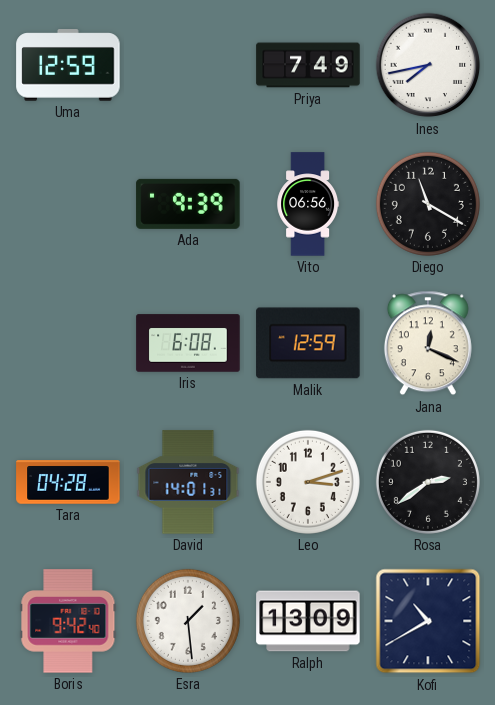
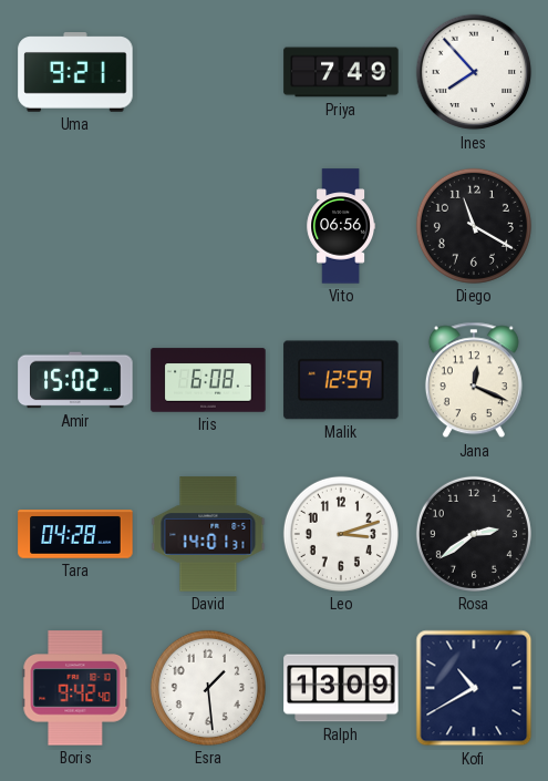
Uma: 12:59 -> 9:21
Ines: 7:43 -> 7:53
Ada: 9:39 -> none
Amir: none -> 15:02
